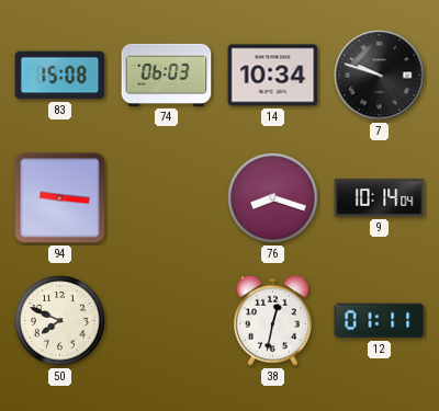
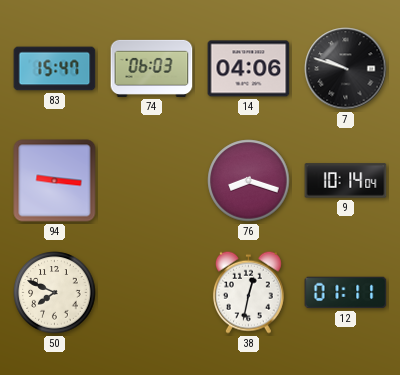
83: 15:08 -> 15:47
14: 10:34 -> 04:06
